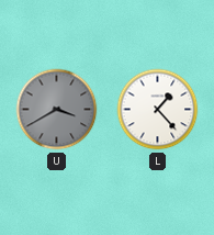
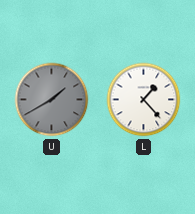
U: 3:40 -> 1:40
